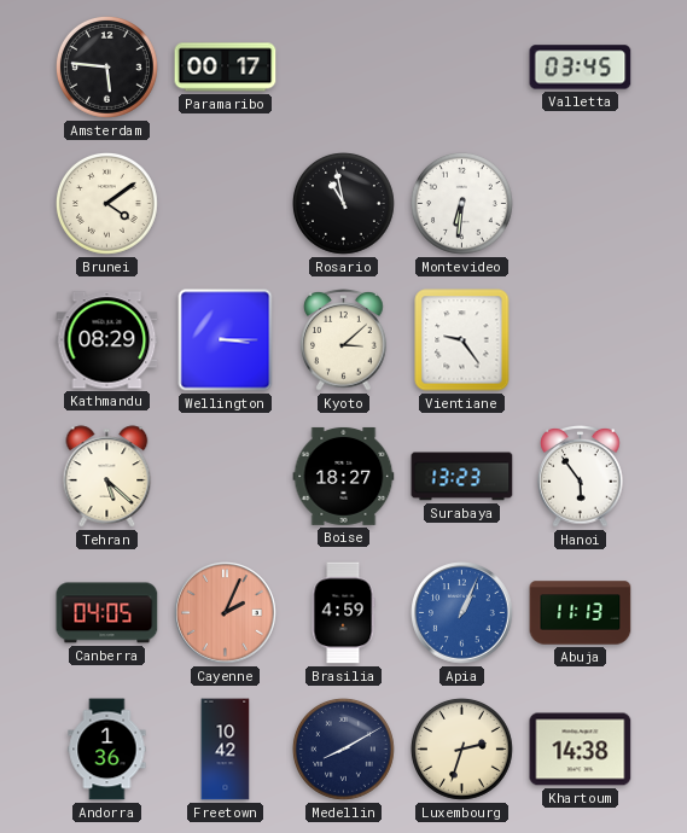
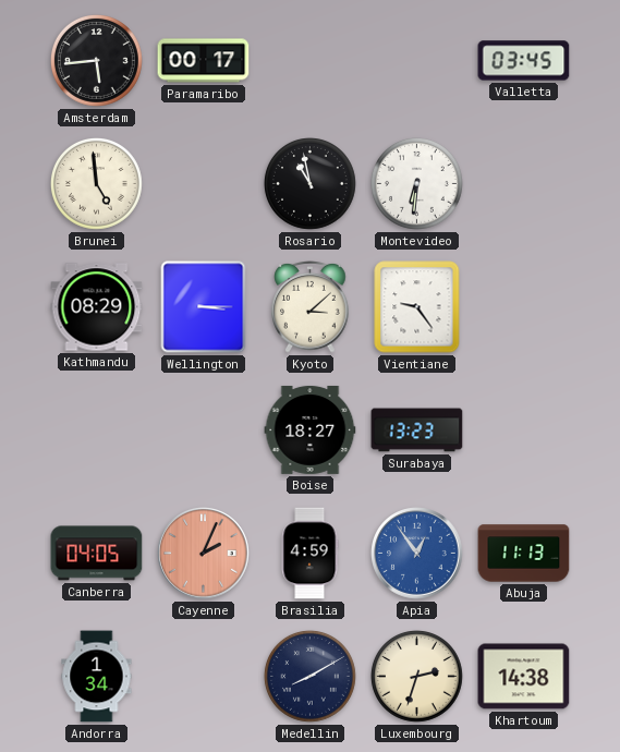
Amsterdam: 5:46 -> 5:44
Brunei: 4:09 -> 4:59
Tehran: 5:22 -> none
Hanoi: 5:54 -> none
Apia: 1:04 -> 12:54
Andorra: 1:36 -> 1:34
Freetown: 10:42 -> none
